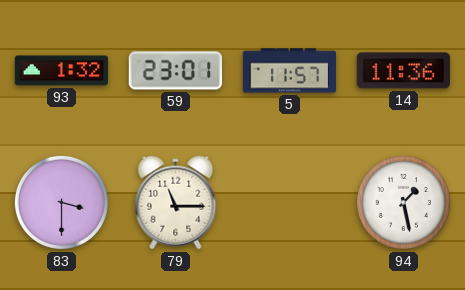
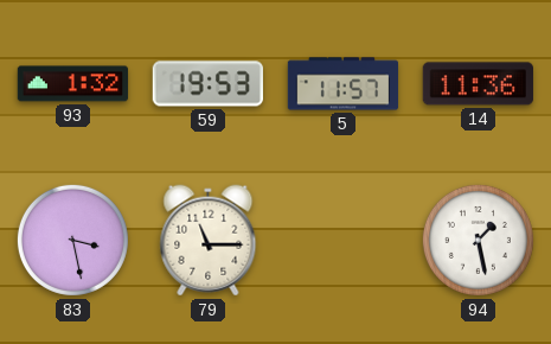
59: 23:01 -> 19:53
83: 3:30 -> 3:28
